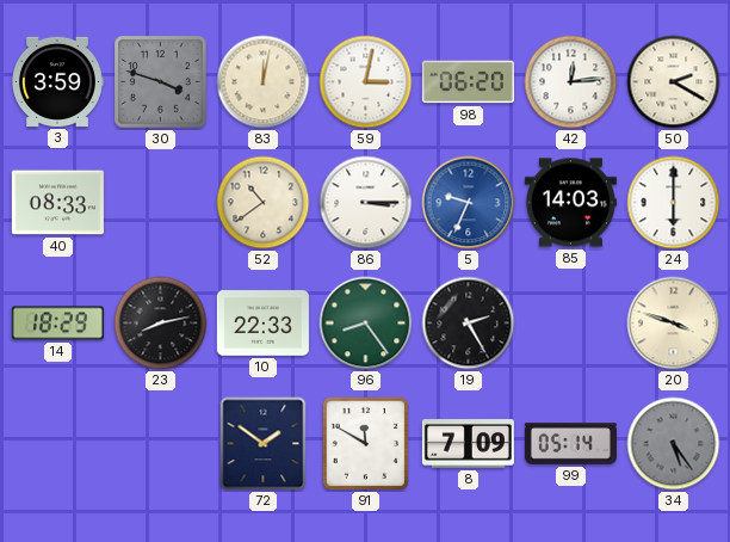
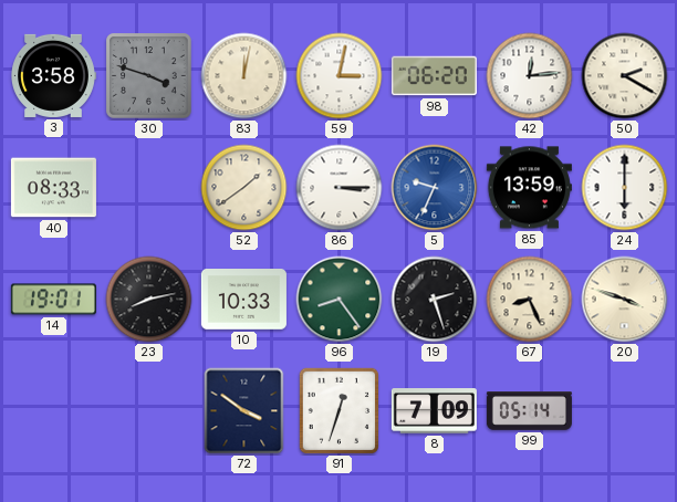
3: 3:59 -> 3:58
52: 10:39 -> 1:39
85: 14:03 -> 13:59
14: 18:29 -> 19:01
10: 22:33 -> 10:33
19: 2:25 -> 2:27
67: none -> 8:26
72: 1:51 -> 3:51
91: 11:50 -> 12:33
34: 5:24 -> none
